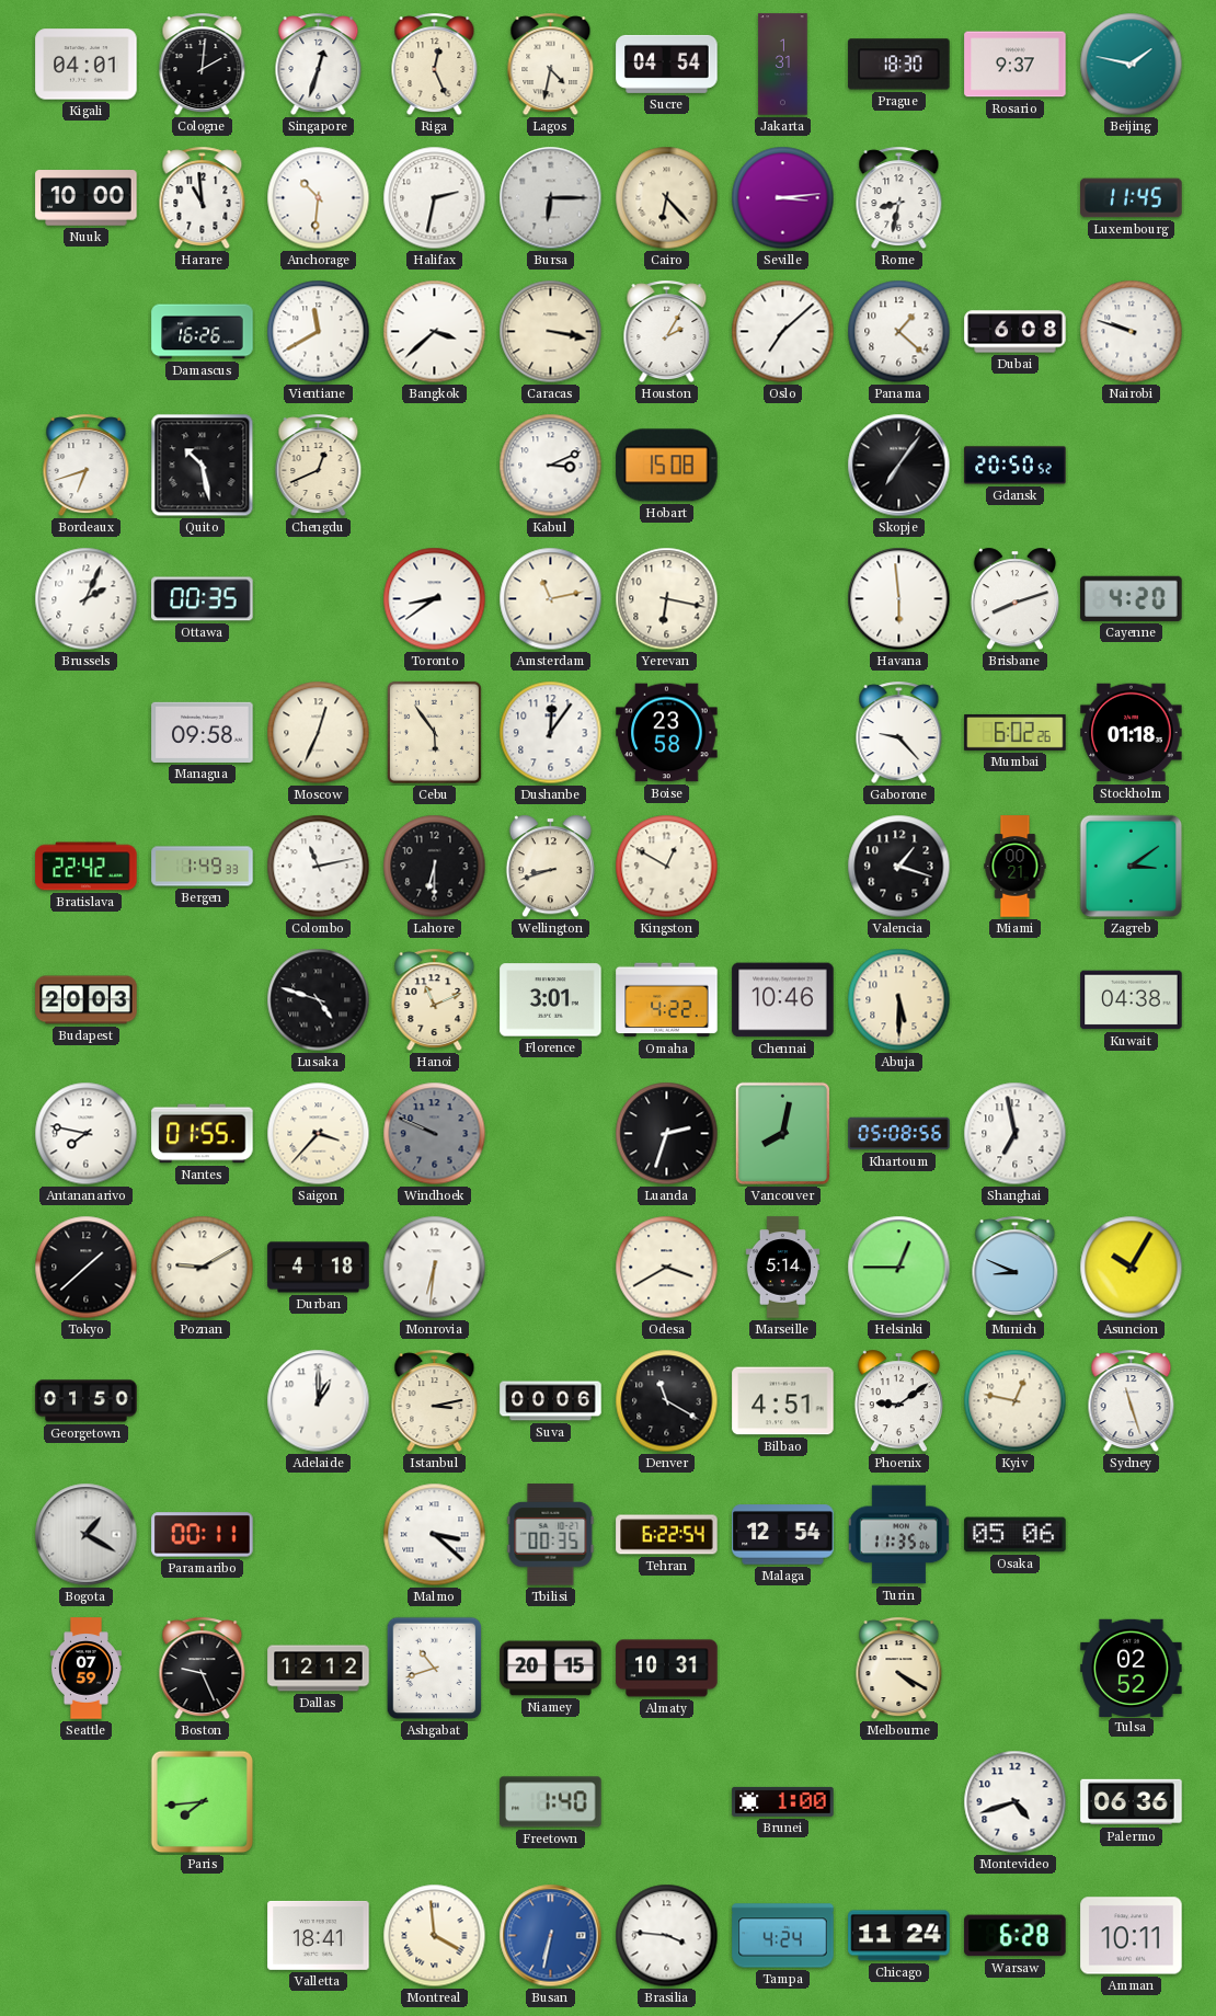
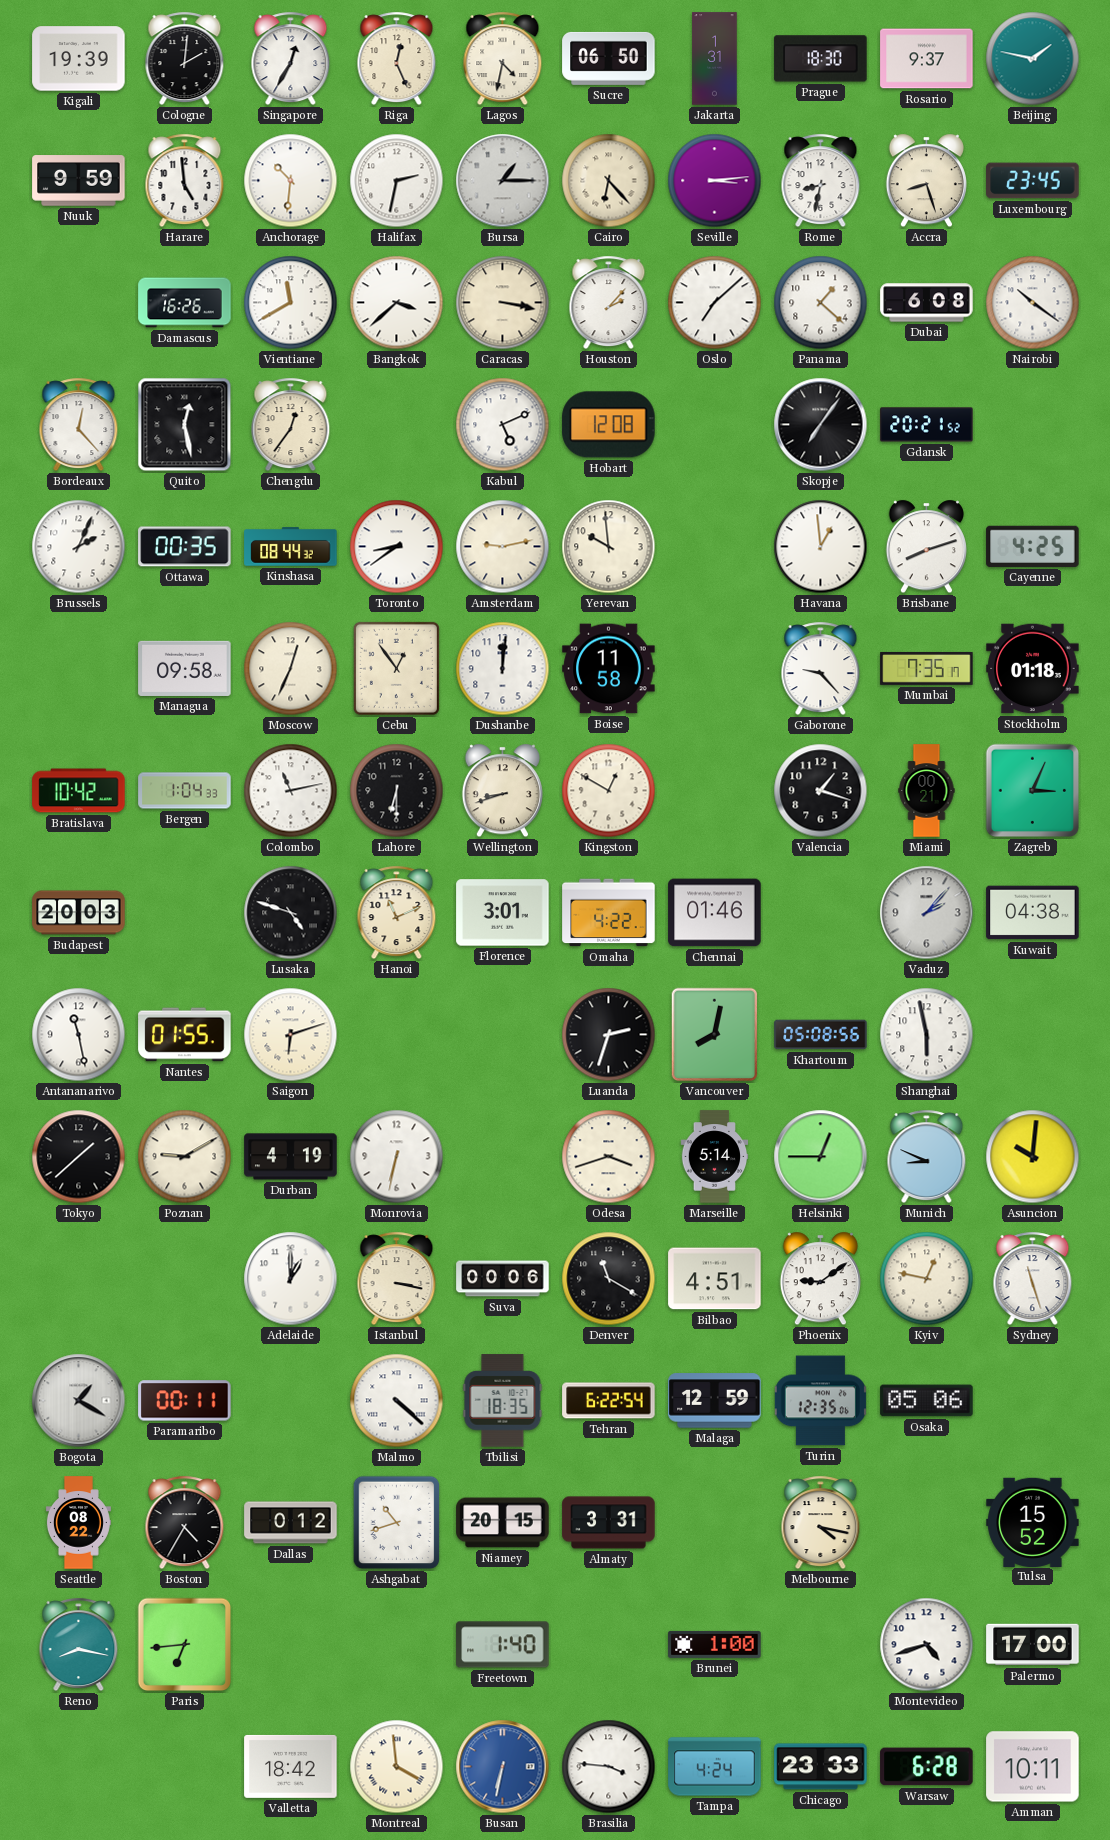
Kigali: 04:01 -> 19:39
Singapore: 12:33 -> 12:35
Sucre: 04:54 -> 06:50
Nuuk: 10:00 -> 9:59
Harare: 10:59 -> 4:59
Bursa: 6:15 -> 1:15
Accra: none -> 8:27
Luxembourg: 11:45 -> 23:45
Houston: 2:05 -> 2:07
Nairobi: 9:48 -> 10:21
Bordeaux: 6:42 -> 12:23
Quito: 10:28 -> 12:28
Chengdu: 12:41 -> 12:36
Kabul: 3:11 -> 5:11
Hobart: 15:08 -> 12:08
Gdansk: 20:50 -> 20:21
Kinshasa: none -> 08:44
Amsterdam: 11:13 -> 9:13
Yerevan: 6:17 -> 9:59
Havana: 5:59 -> 12:59
Cayenne: 4:20 -> 4:25
Cebu: 5:54 -> 12:54
Dushanbe: 12:06 -> 12:01
Boise: 23:58 -> 11:58
Mumbai: 6:02 -> 7:35
Bratislava: 22:42 -> 10:42
Bergen: 1:49 -> 1:04
Zagreb: 3:09 -> 3:04
Chennai: 10:46 -> 01:46
Abuja: 5:30 -> none
Vaduz: none -> 2:07
Antananarivo: 7:47 -> 11:28
Saigon: 3:37 -> 6:12
Windhoek: 9:49 -> none
Shanghai: 6:58 -> 5:58
Durban: 4:18 -> 4:19
Monrovia: 6:31 -> 6:32
Odesa: 3:40 -> 3:42
Asuncion: 10:05 -> 10:01
Georgetown: 01:50 -> none
Istanbul: 3:13 -> 3:17
Malmo: 3:22 -> 4:22
Tbilisi: 00:35 -> 18:35
Malaga: 12:54 -> 12:59
Turin: 11:35 -> 12:35
Seattle: 07:59 -> 08:22
Boston: 9:26 -> 4:35
Dallas: 12:12 -> 0:12
Almaty: 10:31 -> 3:31
Melbourne: 4:20 -> 4:17
Tulsa: 02:52 -> 15:52
Reno: none -> 8:17
Paris: 7:44 -> 6:44
Palermo: 06:36 -> 17:00
Valletta: 18:41 -> 18:42
Chicago: 11:24 -> 23:33
